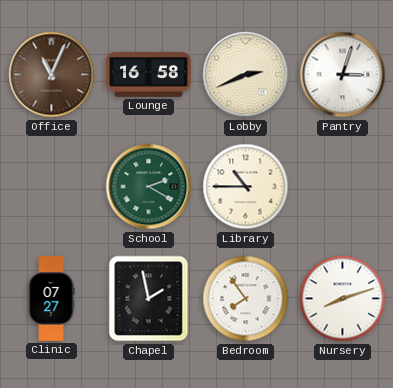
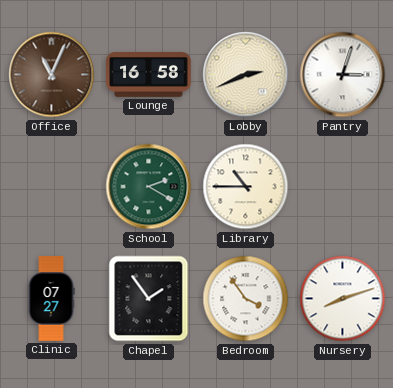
Chapel: 1:58 -> 1:54
Bedroom: 7:54 -> 3:54
